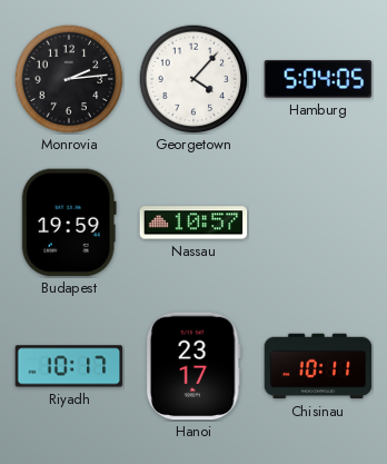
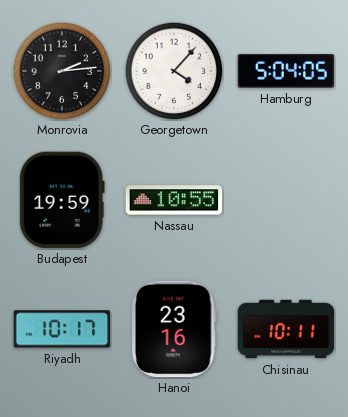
Nassau: 10:57 -> 10:55
Hanoi: 23:17 -> 23:16
